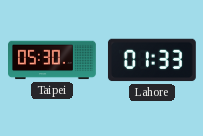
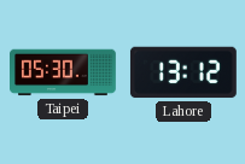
Lahore: 01:33 -> 13:12
